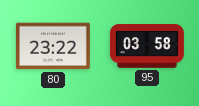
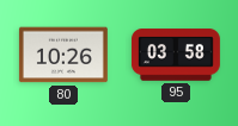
80: 23:22 -> 10:26
